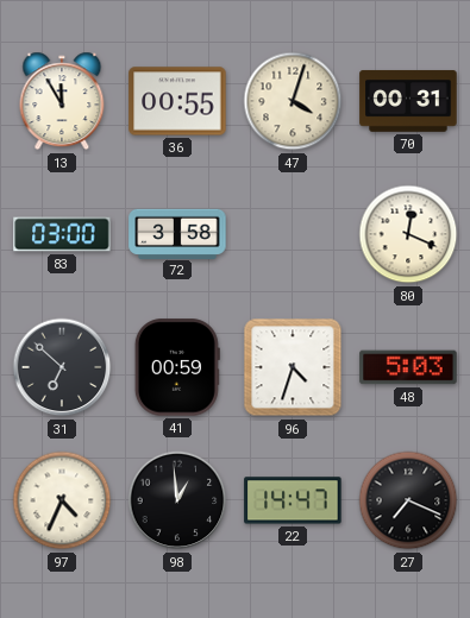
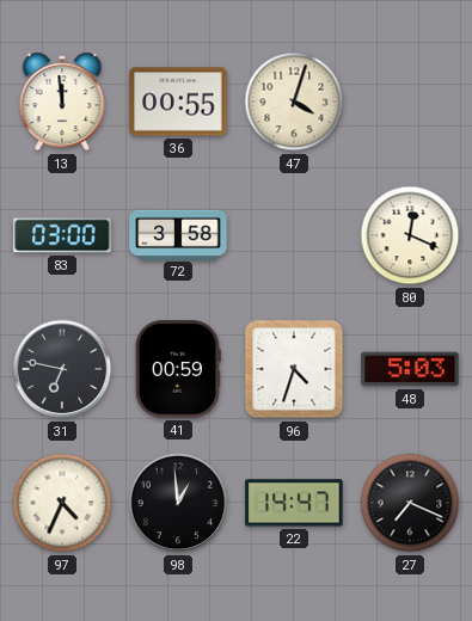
13: 11:55 -> 11:59
70: 00:31 -> none
31: 6:52 -> 6:47
